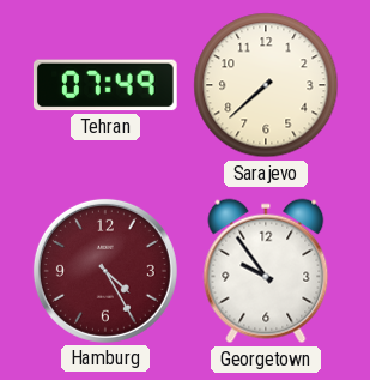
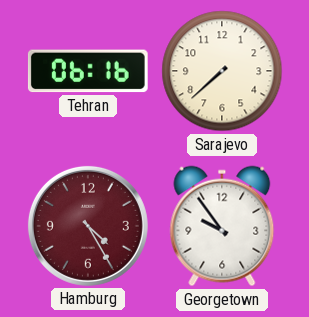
Tehran: 07:49 -> 06:16
